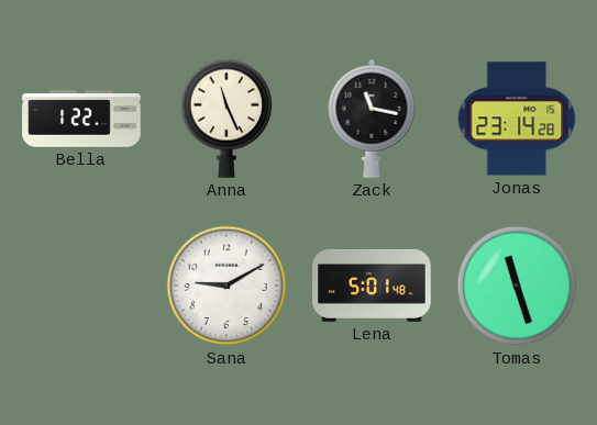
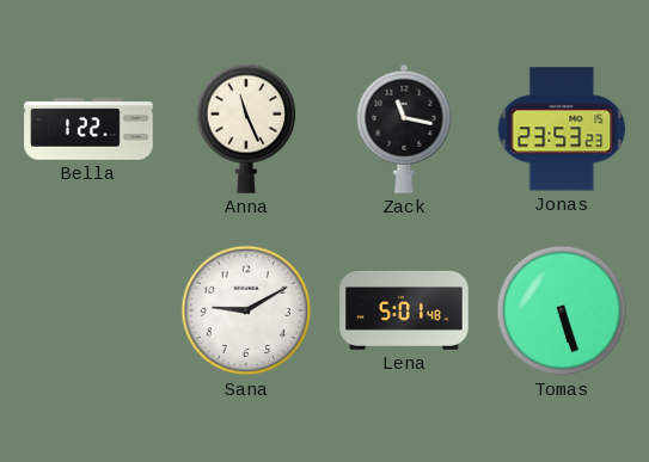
Jonas: 23:14 -> 23:53
Tomas: 11:27 -> 5:27
